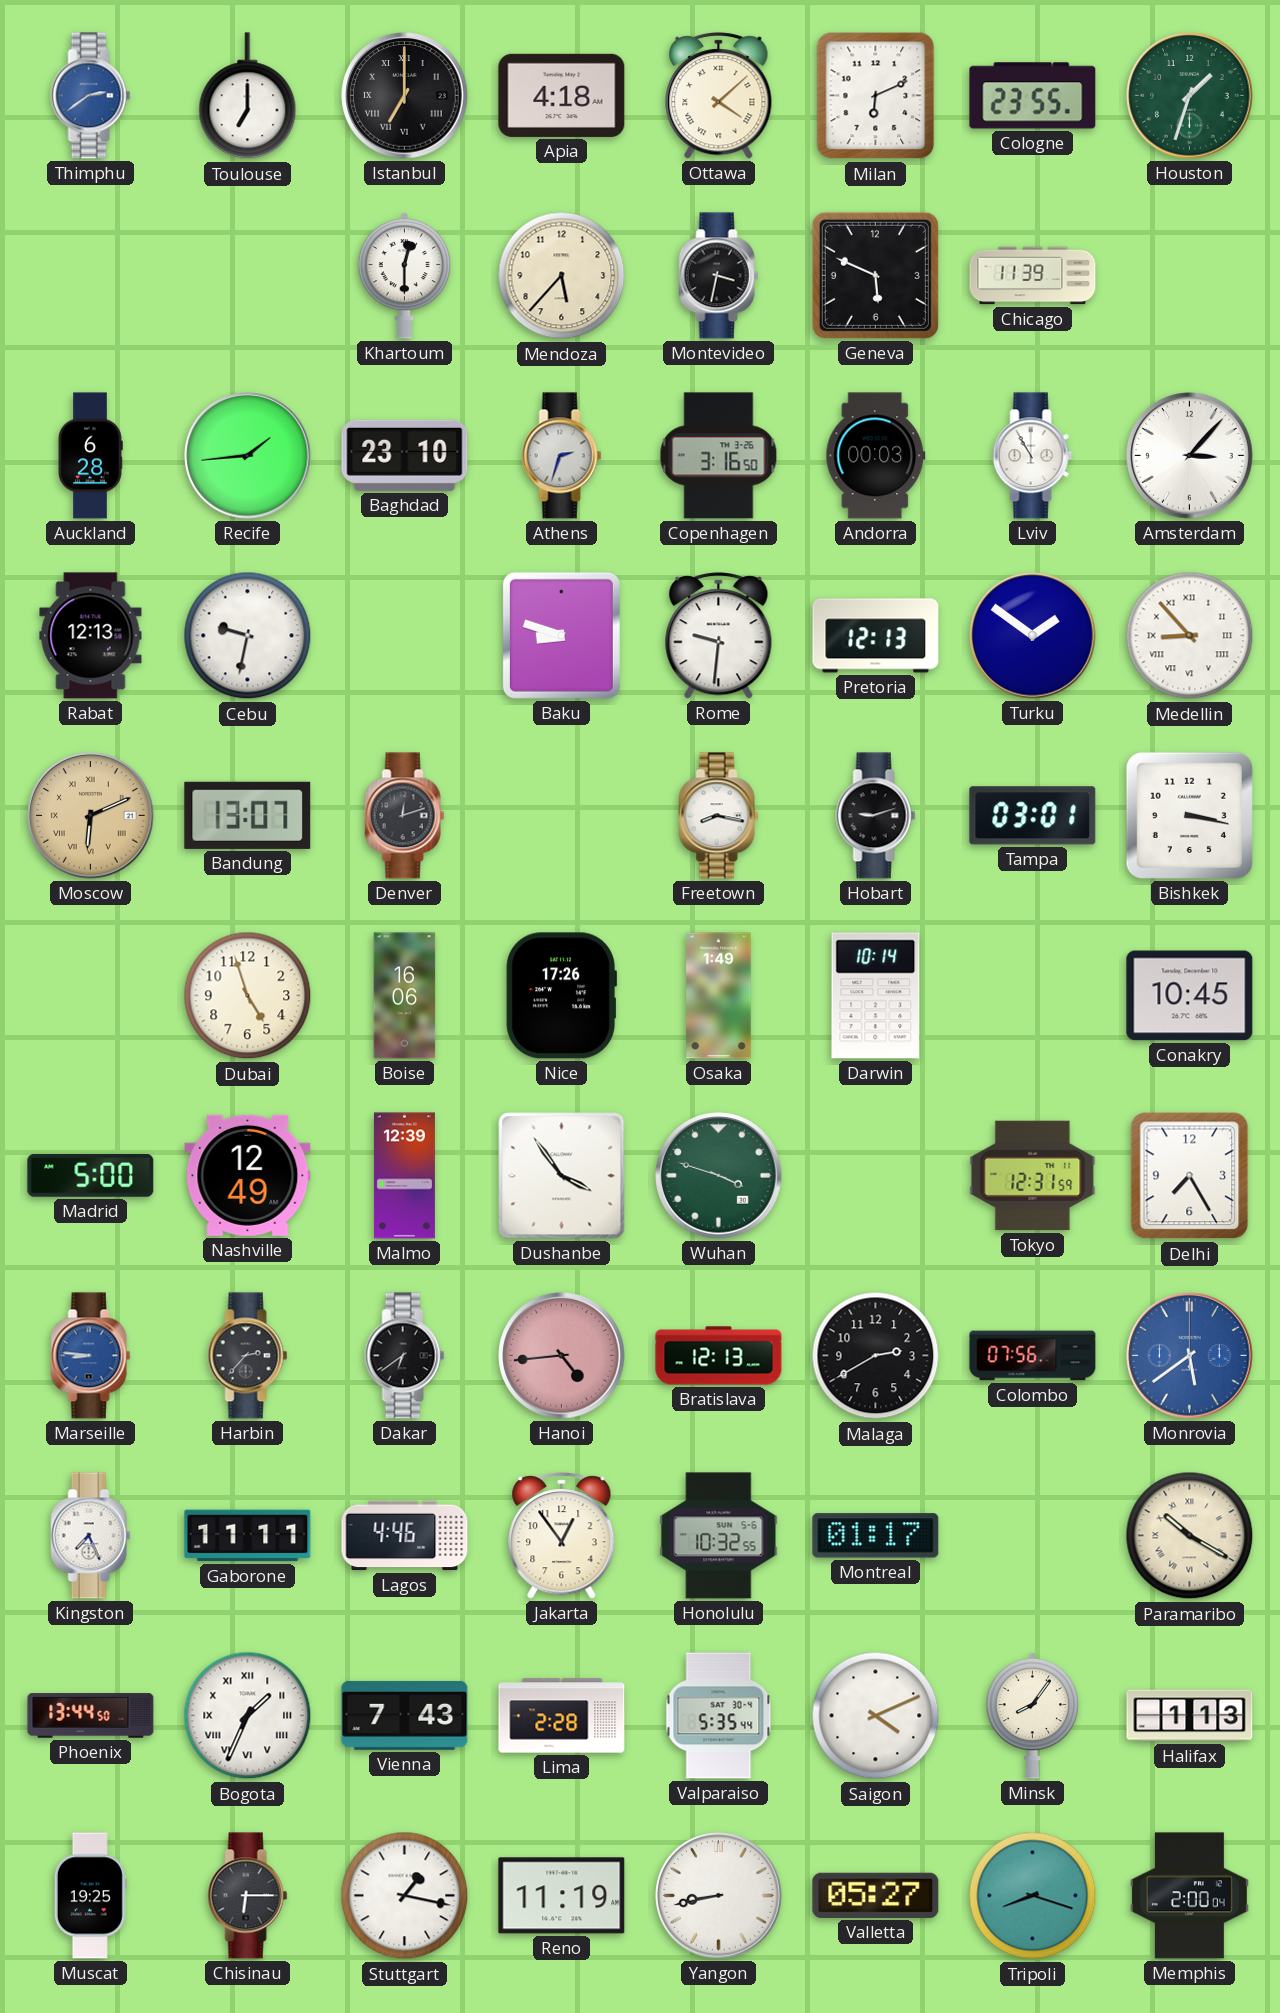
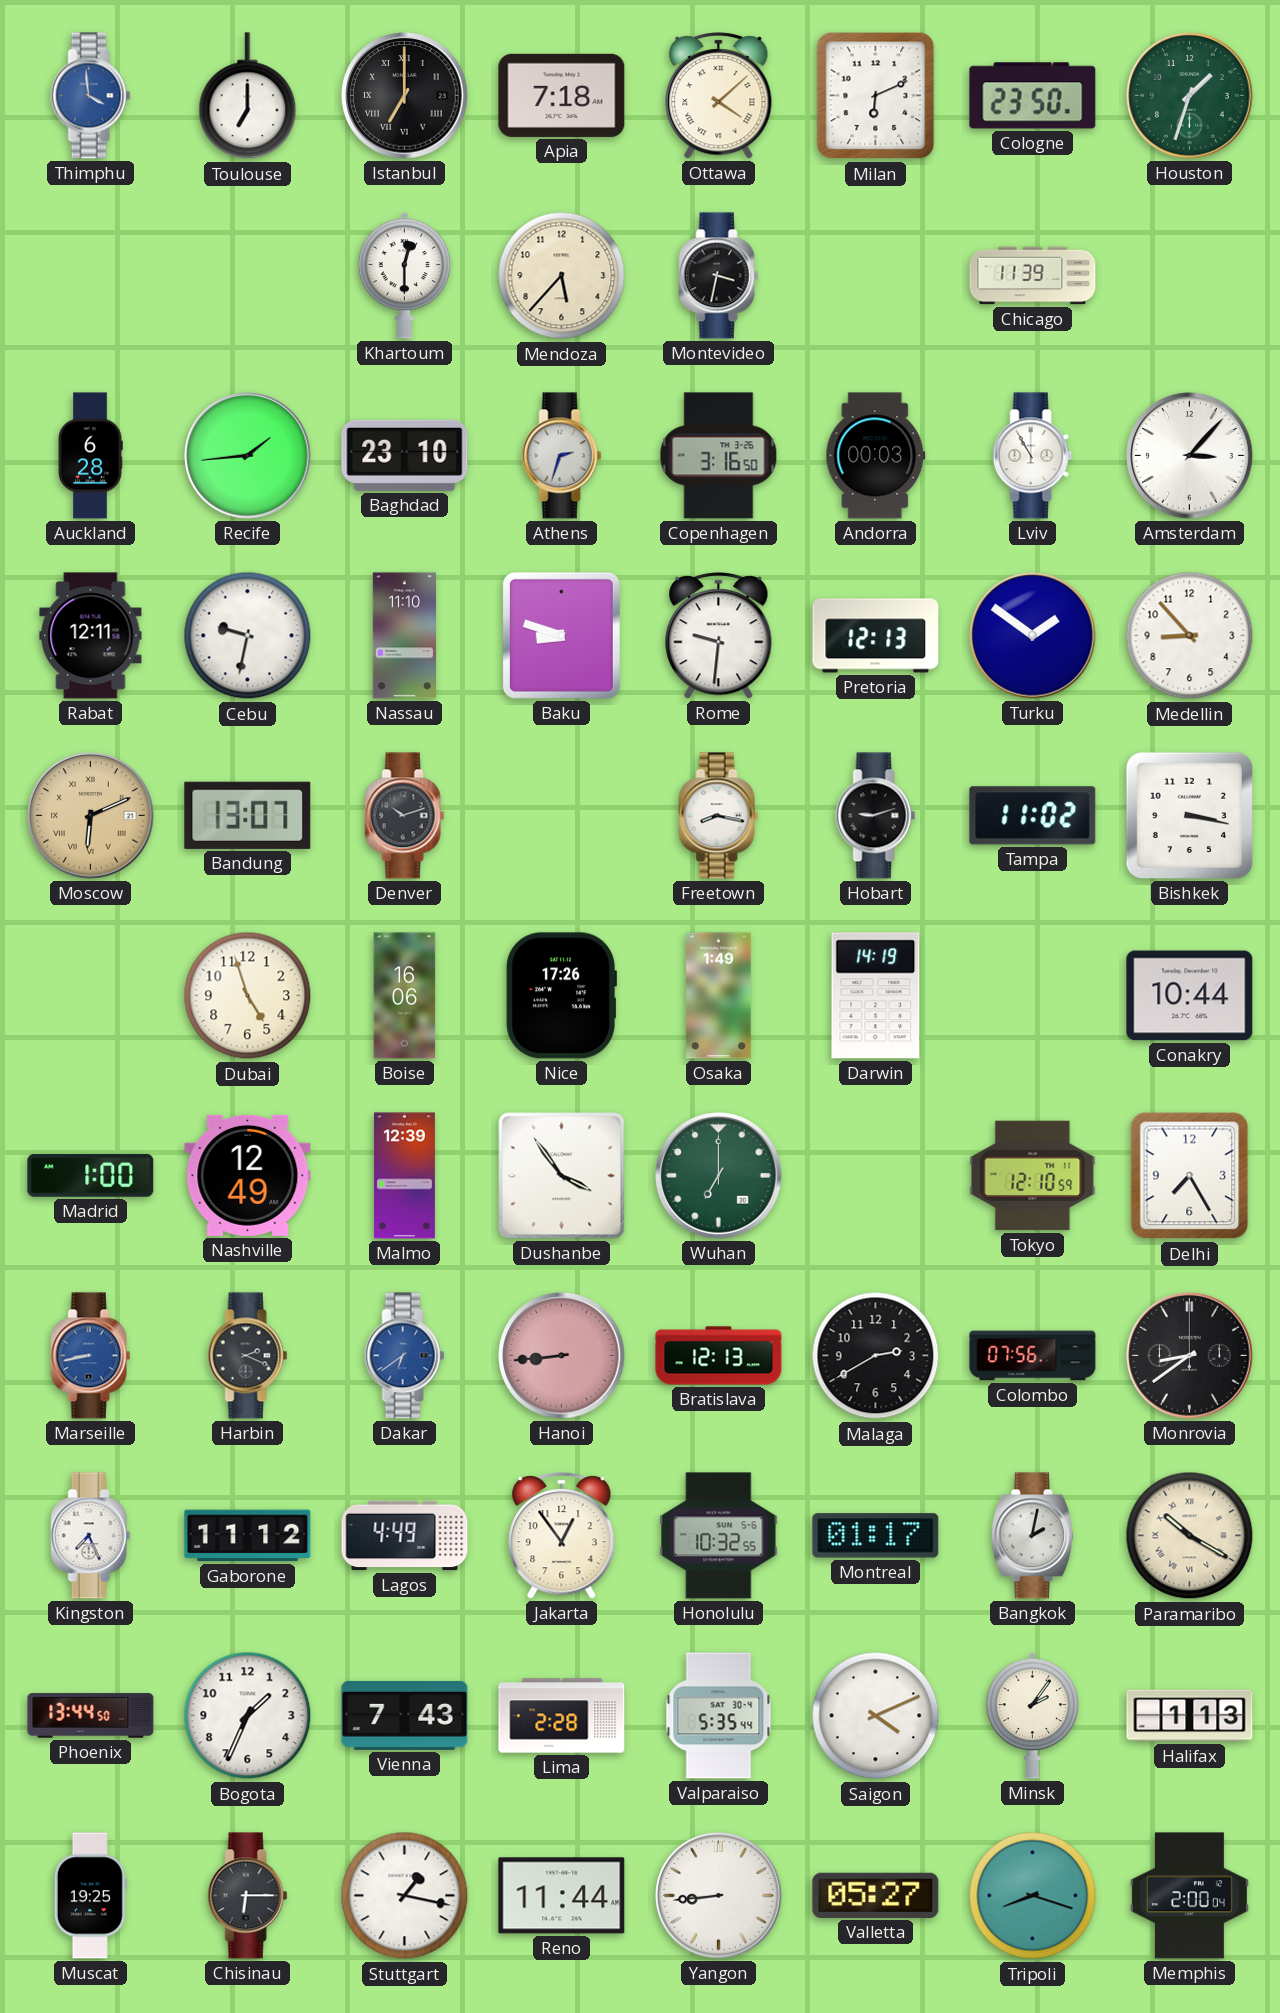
Thimphu: 2:39 -> 3:59
Apia: 4:18 -> 7:18
Cologne: 23:55 -> 23:50
Geneva: 5:49 -> none
Rabat: 12:13 -> 12:11
Nassau: none -> 11:10
Medellin numerals: Roman -> Arabic
Denver: 12:12 -> 10:12
Tampa: 03:01 -> 11:02
Darwin: 10:14 -> 14:19
Conakry: 10:45 -> 10:44
Madrid: 5:00 -> 1:00
Wuhan: 3:48 -> 7:00
Tokyo: 12:31 -> 12:10
Marseille: 8:46 -> 8:43
Harbin: 2:37 -> 2:19
Dakar dial: black -> blue
Hanoi: 4:44 -> 8:44
Monrovia: 5:39 -> 8:39
Monrovia dial: blue -> black
Gaborone: 11:11 -> 11:12
Lagos: 4:46 -> 4:49
Bangkok: none -> 2:02
Bogota numerals: Roman -> Arabic
Minsk: 8:06 -> 2:06
Reno: 11:19 -> 11:44
Yangon: 8:43 -> 8:44
